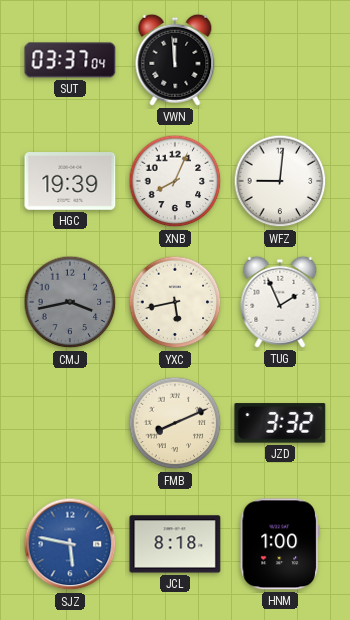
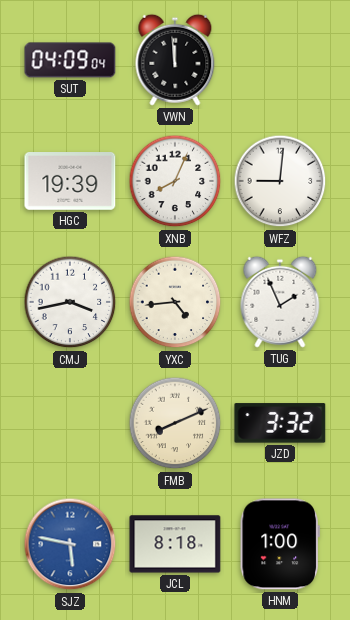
SUT: 03:37 -> 04:09
CMJ dial: grey -> white
YXC: 5:43 -> 4:44
